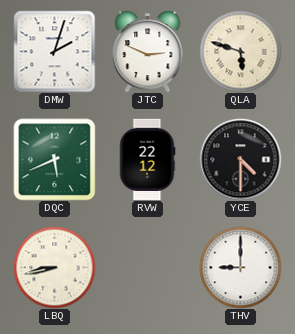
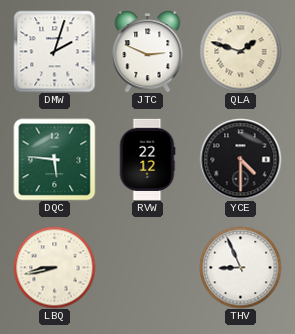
QLA: 5:48 -> 1:48
DQC: 5:41 -> 5:46
THV: 9:00 -> 8:56
